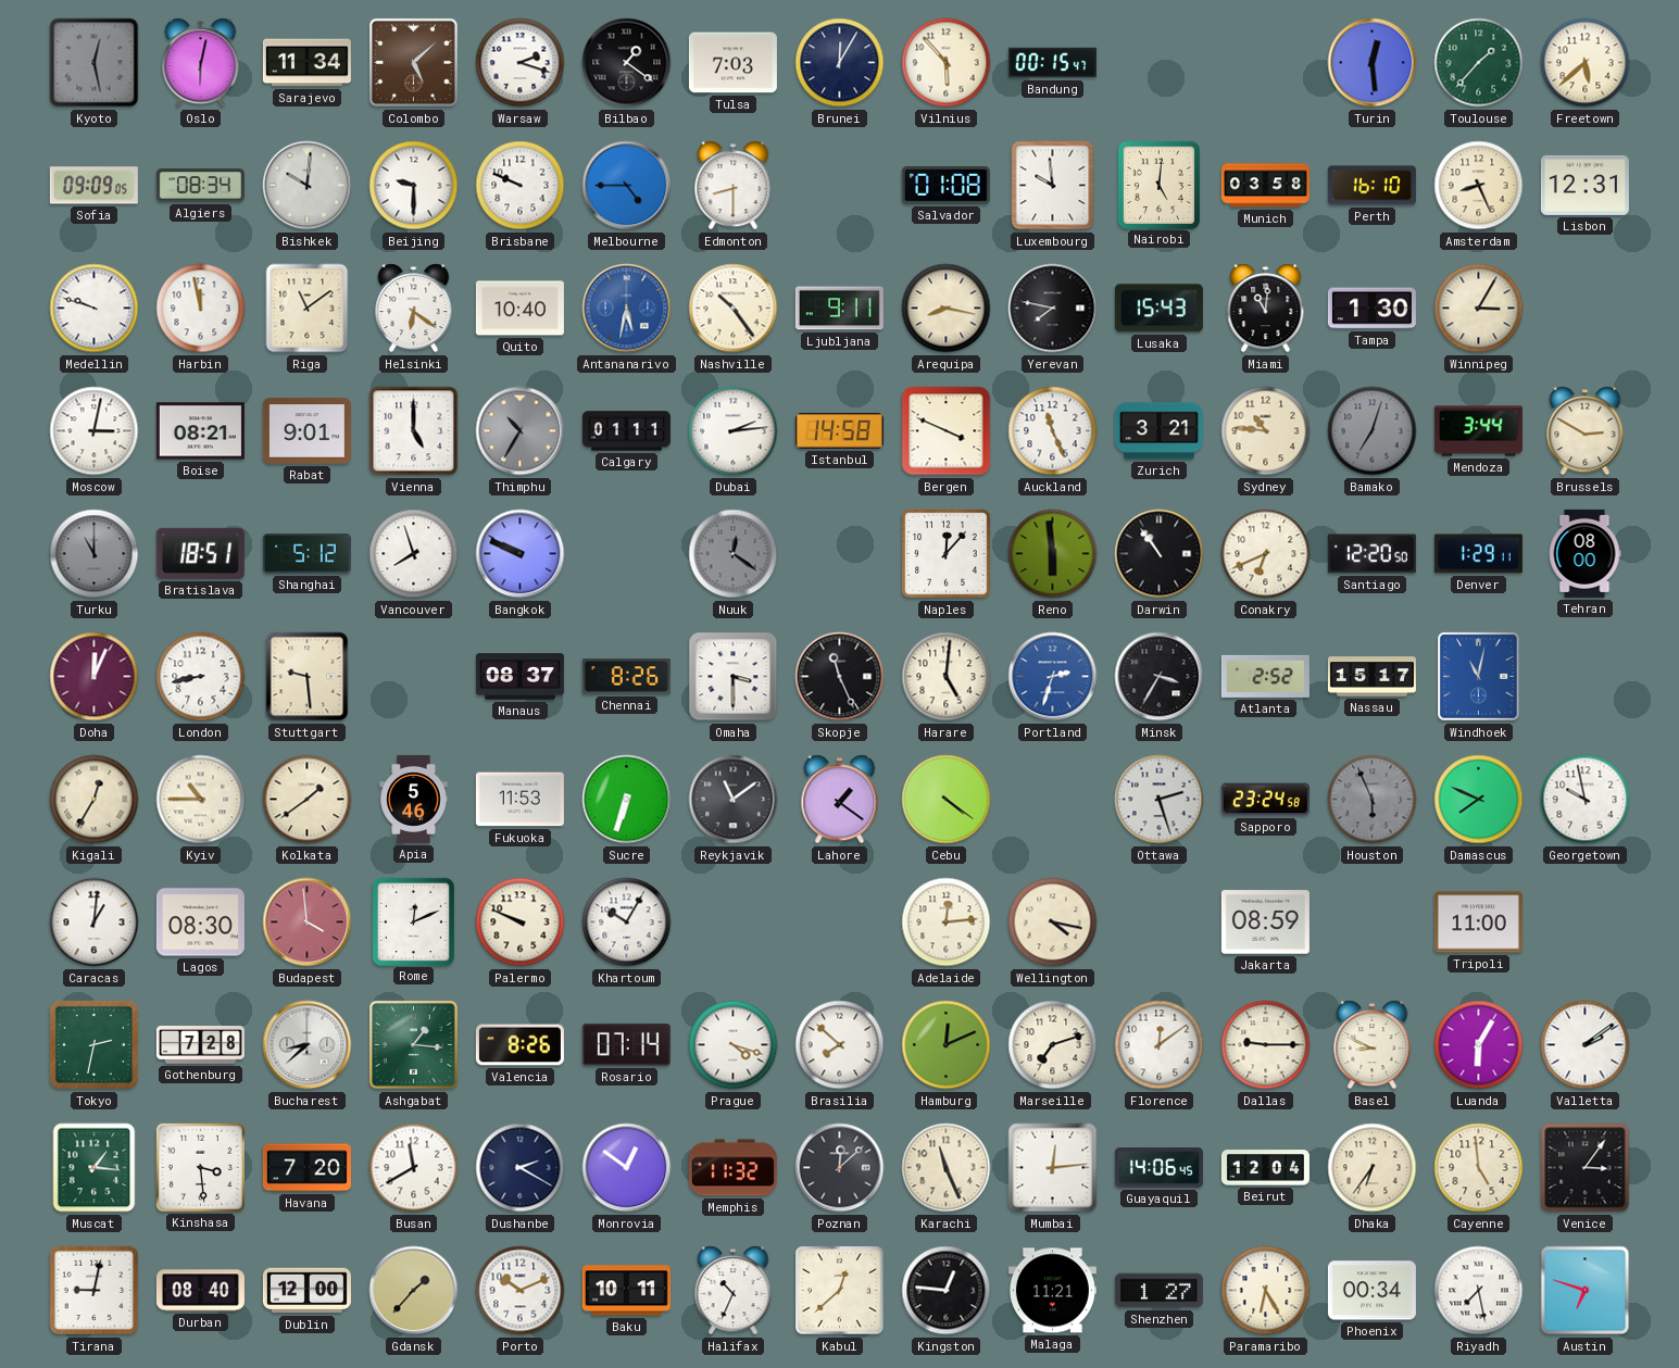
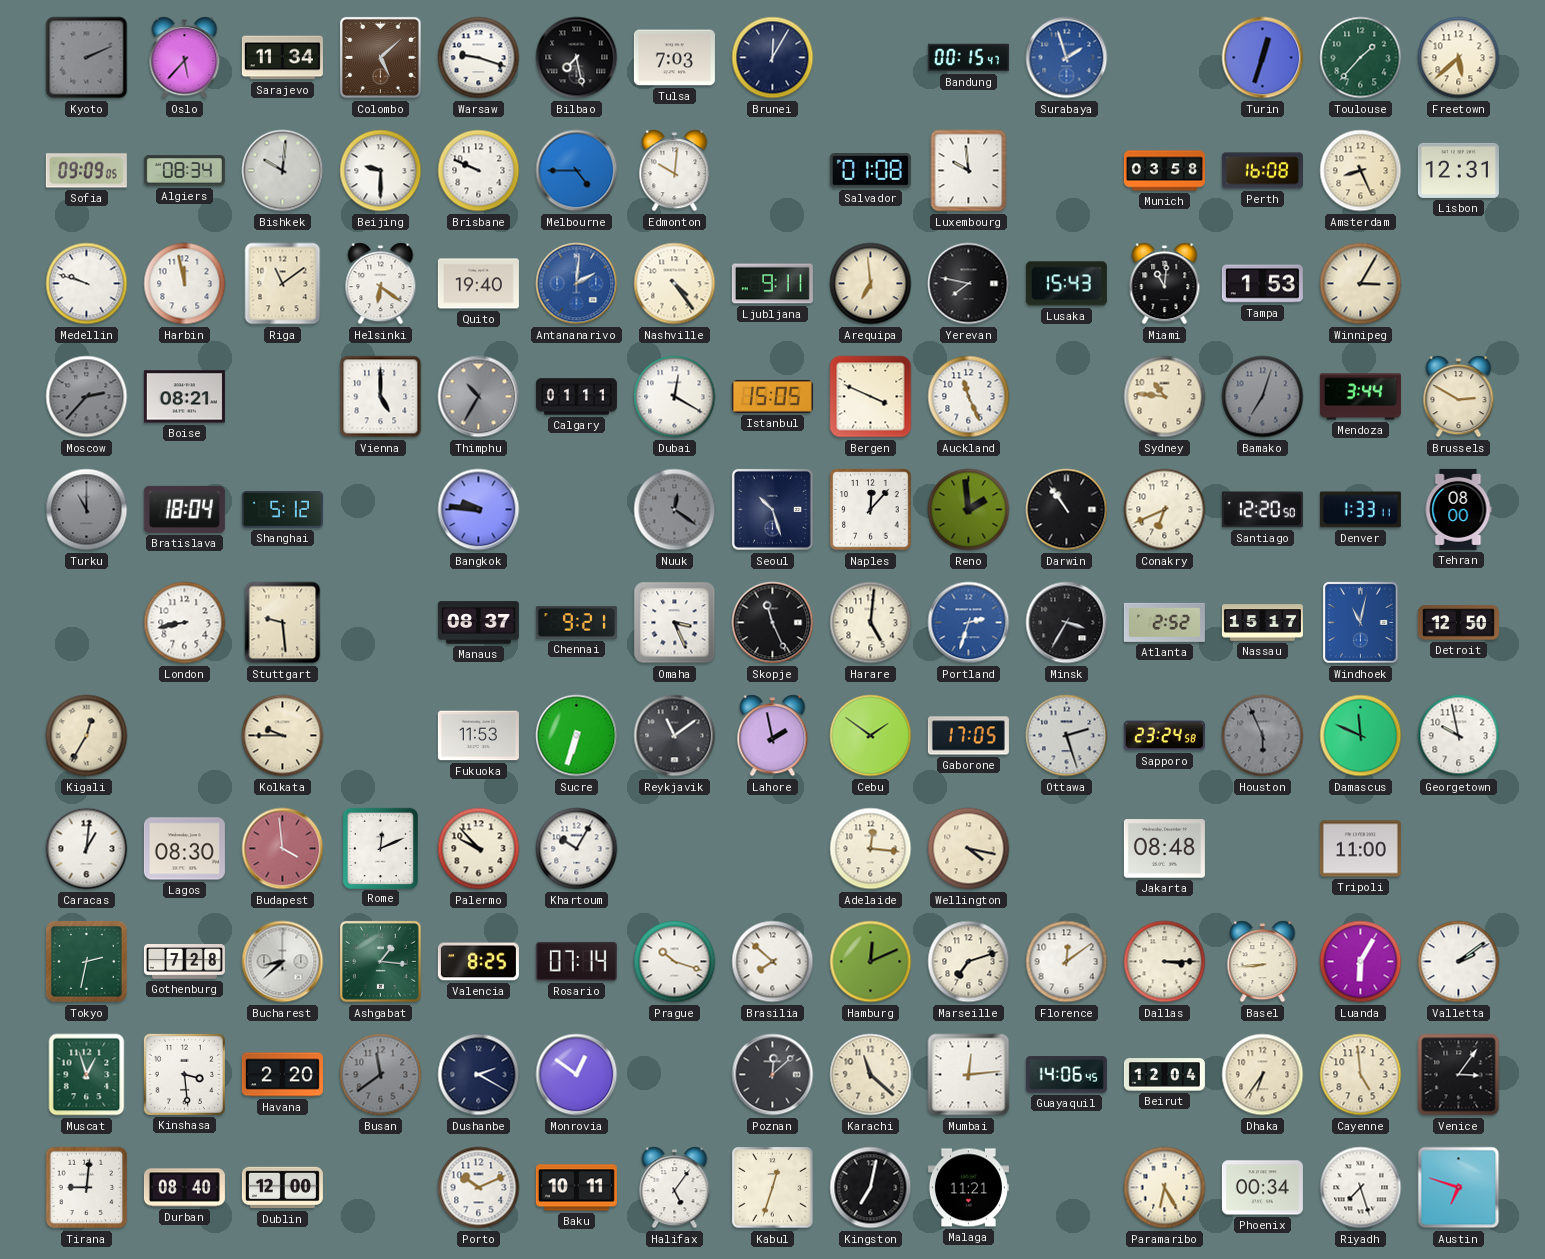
Kyoto: 12:28 -> 2:11
Oslo: 6:02 -> 5:37
Warsaw: 2:18 -> 9:18
Bilbao: 1:21 -> 7:28
Vilnius: 5:53 -> none
Surabaya: none -> 1:57
Turin: 12:29 -> 12:33
Edmonton: 8:30 -> 10:01
Nairobi: 5:01 -> none
Perth: 16:10 -> 16:08
Quito: 10:40 -> 19:40
Antananarivo: 5:32 -> 2:01
Nashville: 10:24 -> 4:24
Arequipa: 8:17 -> 6:59
Tampa: 1:30 -> 1:53
Moscow: 3:02 -> 2:37
Moscow dial: white -> grey
Rabat: 9:01 -> none
Dubai: 2:14 -> 12:20
Istanbul: 14:58 -> 15:05
Zurich: 3:21 -> none
Bratislava: 18:51 -> 18:04
Vancouver: 7:57 -> none
Bangkok: 9:49 -> 9:46
Seoul: none -> 10:27
Reno: 5:59 -> 1:59
Denver: 1:29 -> 1:33
Doha: 12:04 -> none
Chennai: 8:26 -> 9:21
Omaha: 3:30 -> 3:26
Detroit: none -> 12:50
Kyiv: 10:45 -> none
Kolkata: 1:39 -> 9:45
Apia: 5:46 -> none
Lahore: 1:21 -> 1:58
Cebu: 4:21 -> 1:51
Gaborone: none -> 17:05
Damascus: 7:49 -> 11:49
Palermo: 9:49 -> 9:53
Adelaide: 12:14 -> 12:16
Jakarta: 08:59 -> 08:48
Valencia: 8:26 -> 8:25
Prague: 4:18 -> 10:18
Dallas: 9:15 -> 3:15
Basel: 8:49 -> 8:44
Muscat: 1:16 -> 12:57
Havana: 7:20 -> 2:20
Busan: 11:40 -> 11:39
Busan dial: white -> grey
Memphis: 11:32 -> none
Karachi: 11:26 -> 11:22
Tirana: 9:02 -> 9:01
Gdansk: 1:37 -> none
Halifax: 10:34 -> 5:06
Kabul: 12:38 -> 12:33
Kingston: 12:46 -> 7:02
Shenzhen: 1:27 -> none
Riyadh: 7:28 -> 7:27
